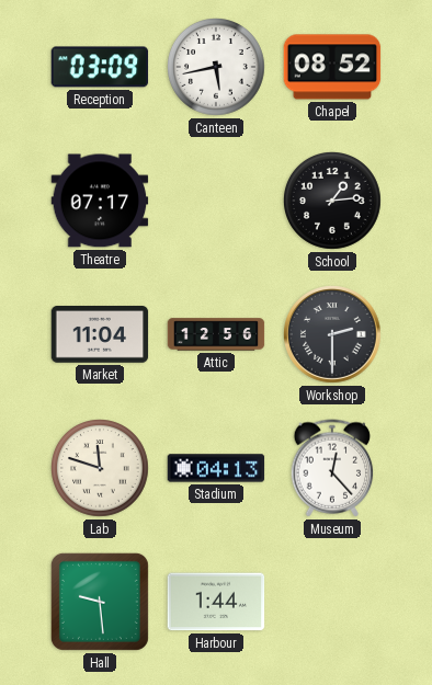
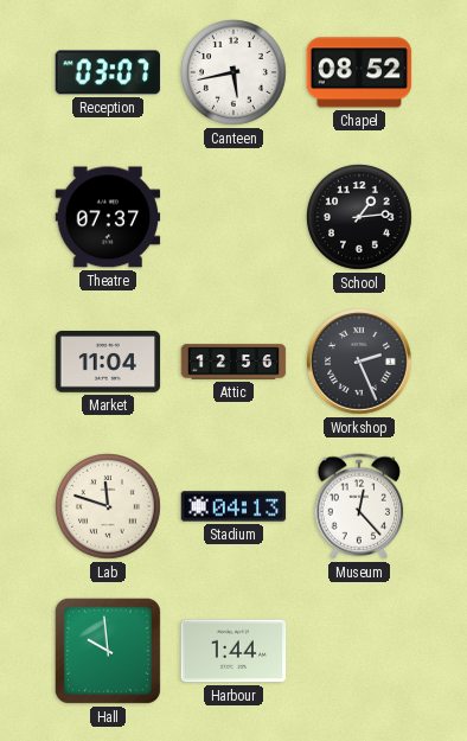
Reception: 03:09 -> 03:07
Theatre: 07:17 -> 07:37
Workshop: 2:30 -> 2:26
Hall: 9:29 -> 9:59
